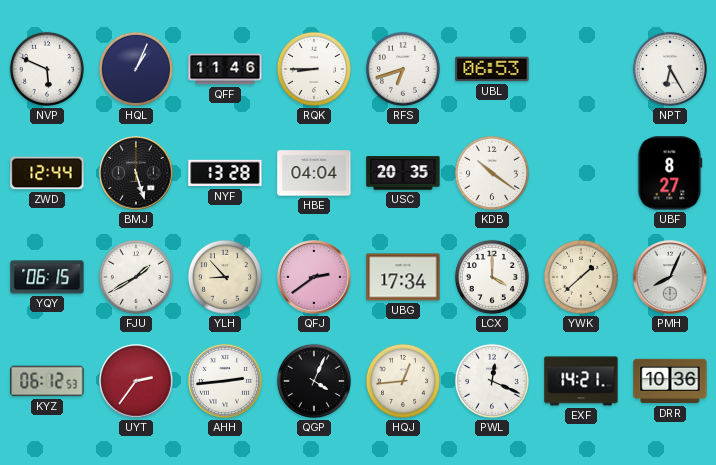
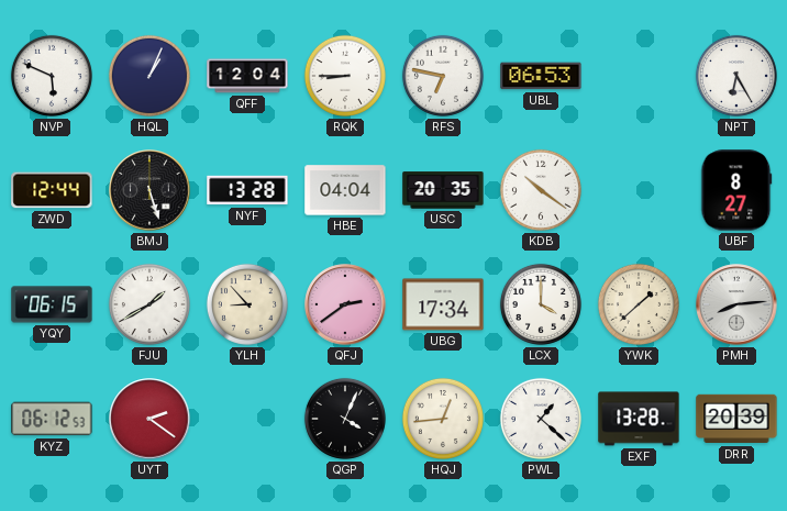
QFF: 11:46 -> 12:04
RFS: 6:42 -> 6:47
PMH: 8:04 -> 8:14
UYT: 2:36 -> 2:21
AHH: 2:44 -> none
PWL: 12:19 -> 1:22
EXF: 14:21 -> 13:28
DRR: 10:36 -> 20:39
